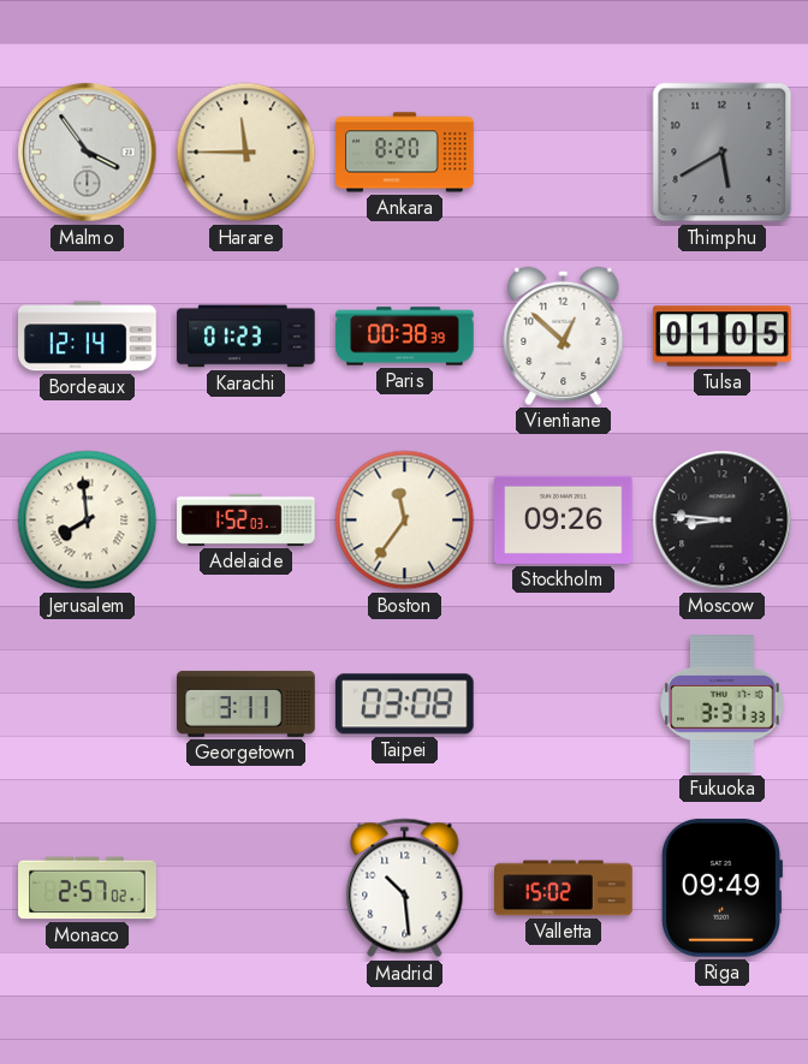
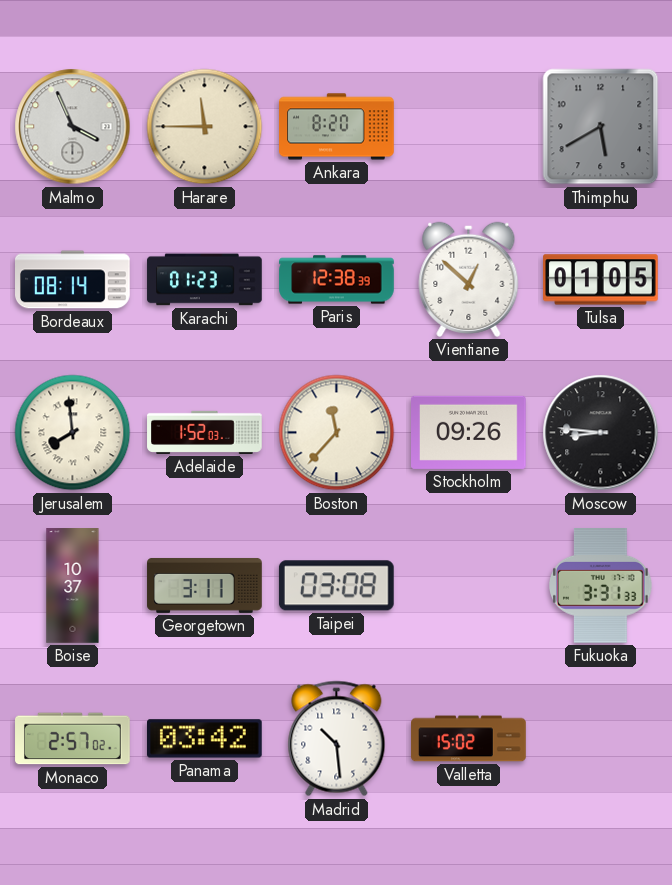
Malmo: 3:54 -> 3:56
Bordeaux: 12:14 -> 08:14
Paris: 00:38 -> 12:38
Boston: 11:36 -> 11:37
Boise: none -> 10:37
Panama: none -> 03:42
Riga: 09:49 -> none
